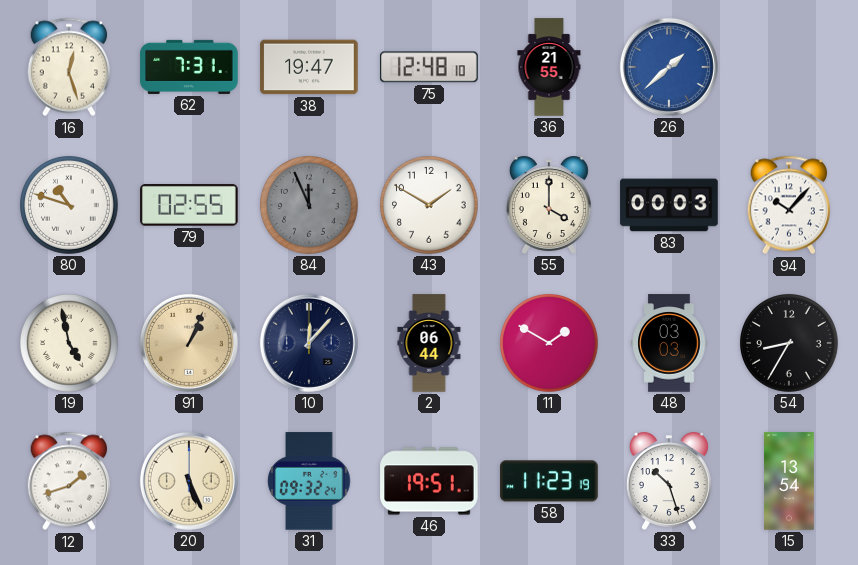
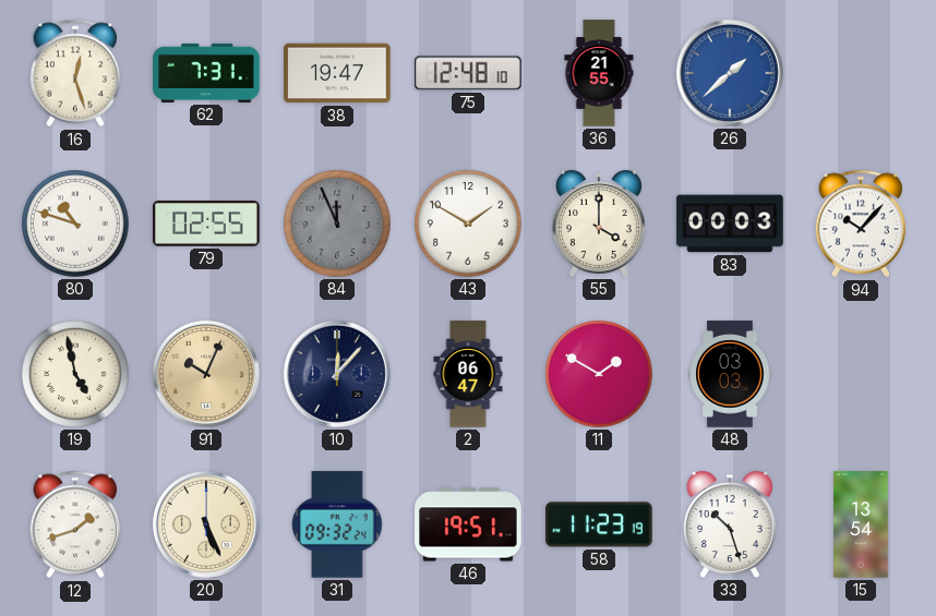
91: 1:04 -> 10:04
2: 06:44 -> 06:47
54: 8:35 -> none
